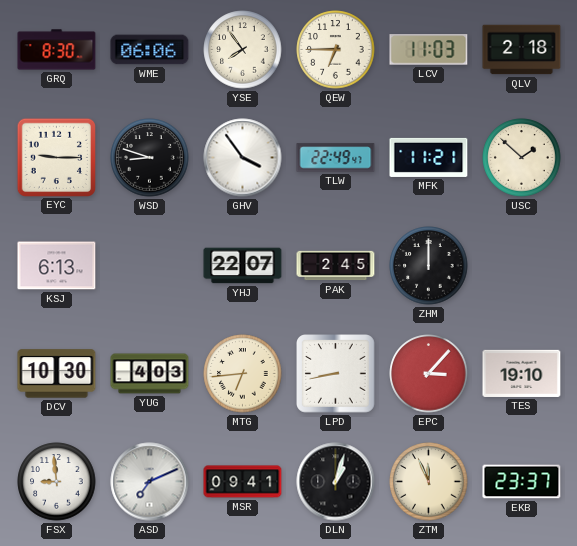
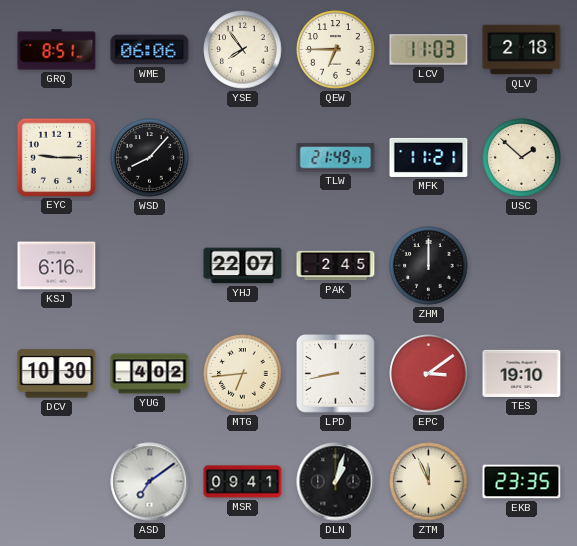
GRQ: 8:30 -> 8:51
WSD: 8:48 -> 8:07
GHV: 3:54 -> none
TLW: 22:49 -> 21:49
KSJ: 6:13 -> 6:16
YUG: 4:03 -> 4:02
EPC: 3:07 -> 3:09
FSX: 8:59 -> none
ASD: 7:11 -> 7:09
EKB: 23:37 -> 23:35
